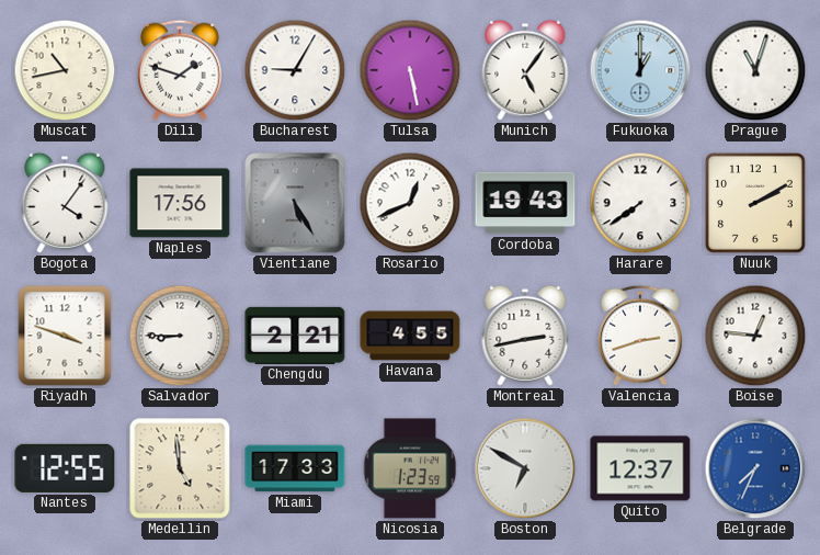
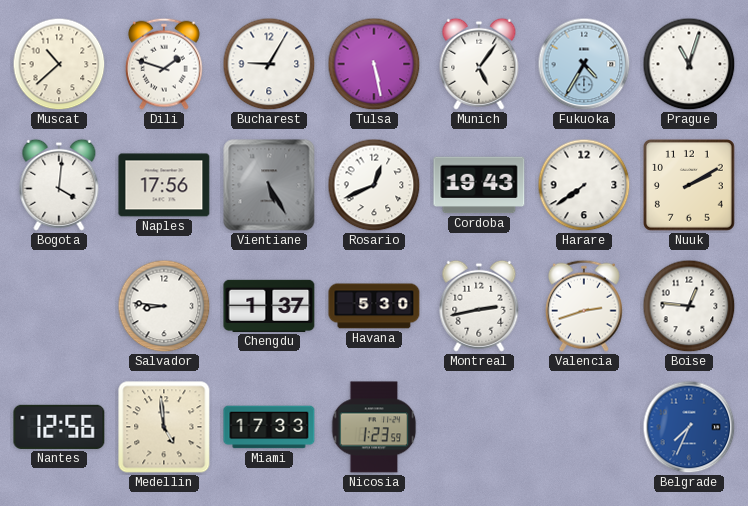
Muscat: 10:43 -> 10:38
Fukuoka: 1:00 -> 4:35
Bogota: 4:06 -> 4:01
Riyadh: 3:48 -> none
Salvador: 8:45 -> 8:46
Chengdu: 2:21 -> 1:37
Havana: 4:55 -> 5:30
Nantes: 12:55 -> 12:56
Boston: 6:50 -> none
Quito: 12:37 -> none
